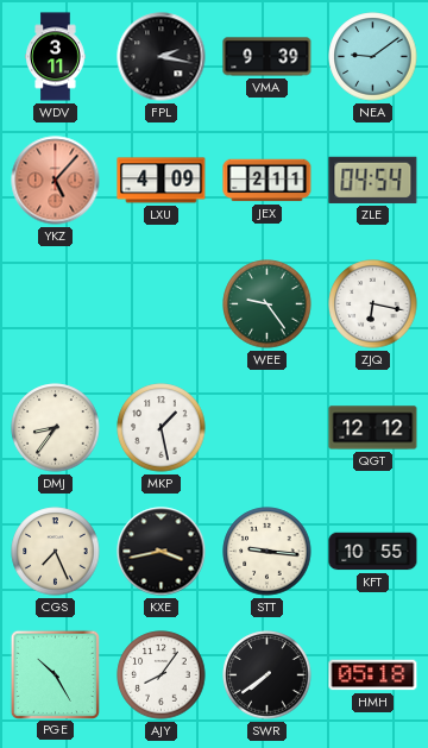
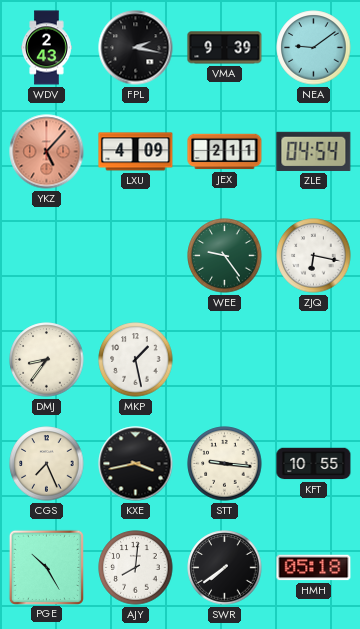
WDV: 3:11 -> 2:43
QGT: 12:12 -> none
AJY: 8:06 -> 8:01
